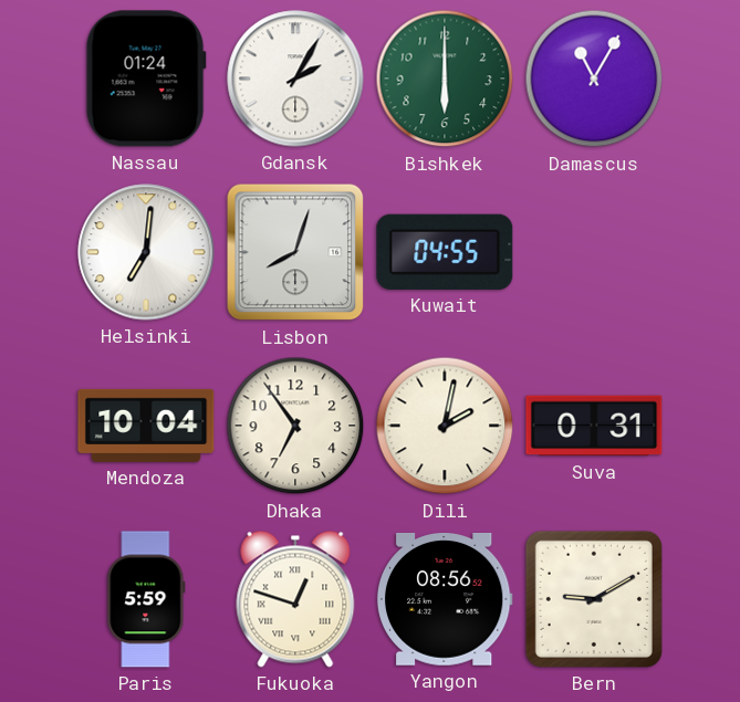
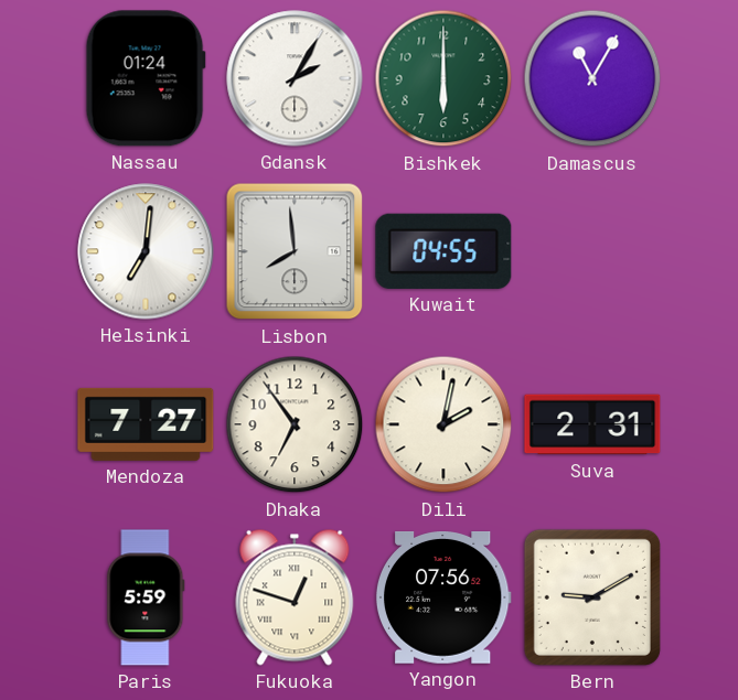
Lisbon: 8:03 -> 7:59
Mendoza: 10:04 -> 7:27
Suva: 0:31 -> 2:31
Yangon: 08:56 -> 07:56
